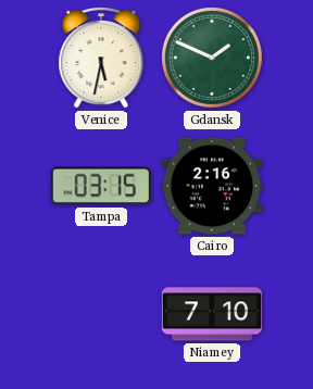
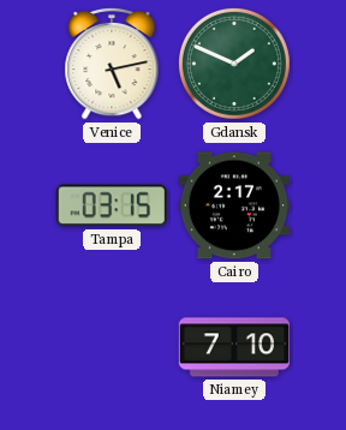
Venice: 5:32 -> 5:13
Cairo: 2:16 -> 2:17
